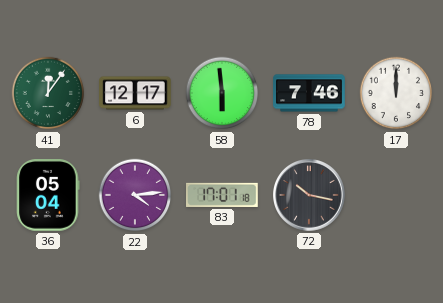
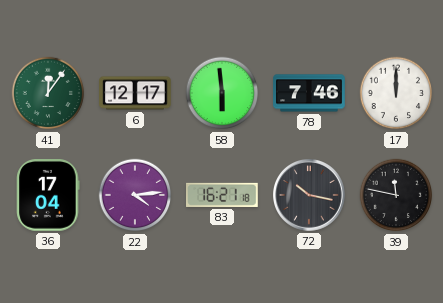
36: 05:04 -> 17:04
83: 17:01 -> 16:21
39: none -> 11:47
